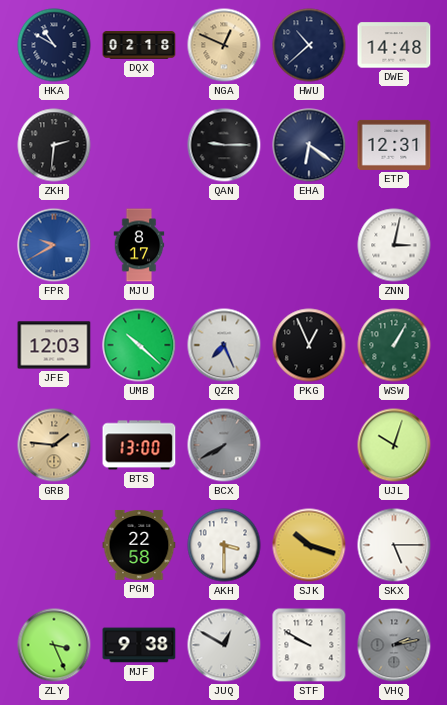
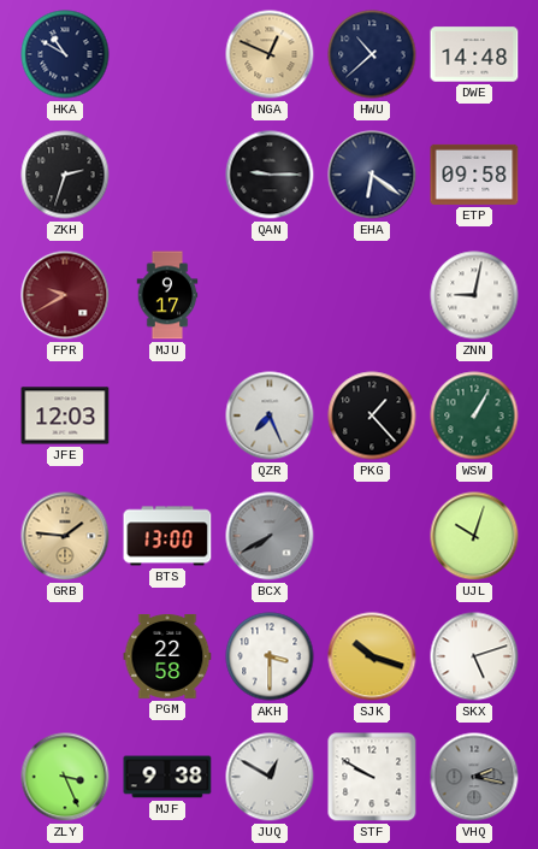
DQX: 02:18 -> none
ZKH: 2:31 -> 2:33
ETP: 12:31 -> 09:58
FPR dial: blue -> burgundy
MJU: 8:17 -> 9:17
ZNN: 3:02 -> 9:02
UMB: 10:22 -> none
PKG: 12:56 -> 1:23
SKX: 5:15 -> 5:12
VHQ: 2:13 -> 2:17
